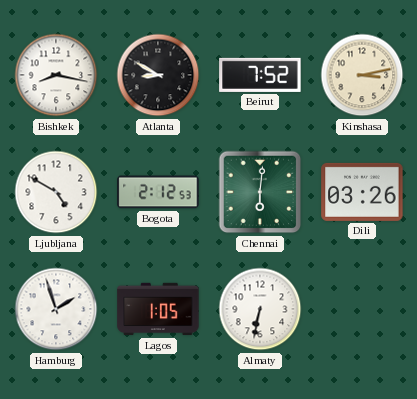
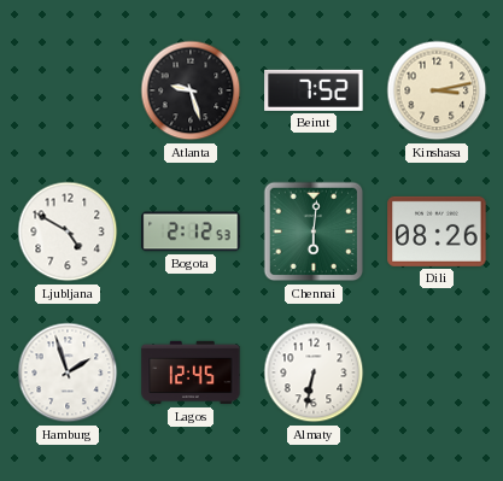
Bishkek: 8:17 -> none
Atlanta: 8:50 -> 9:27
Dili: 03:26 -> 08:26
Lagos: 1:05 -> 12:45
